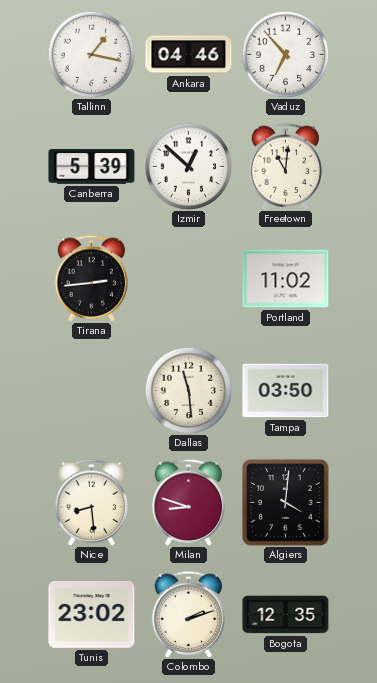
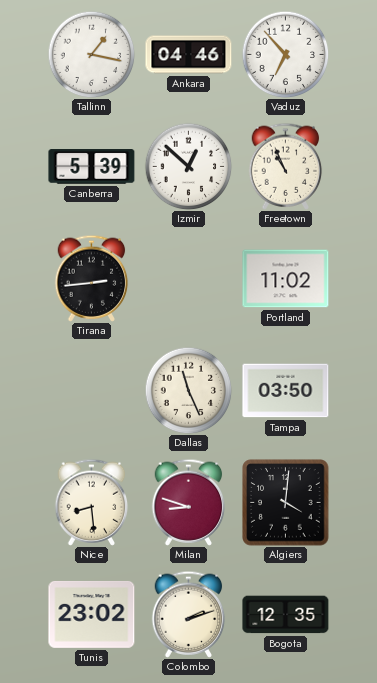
Freetown: 11:01 -> 10:56
Dallas: 11:29 -> 11:26
